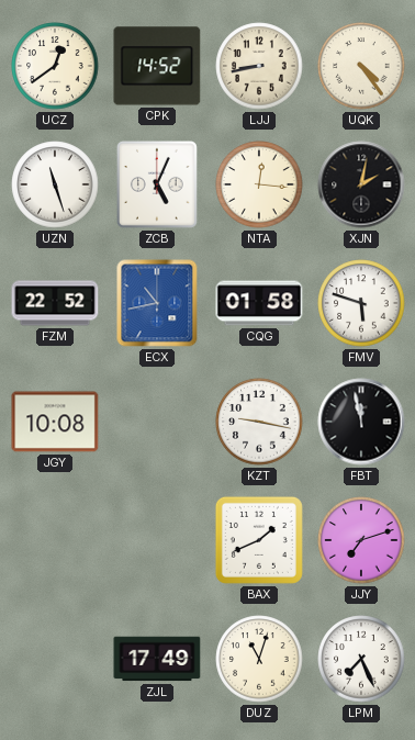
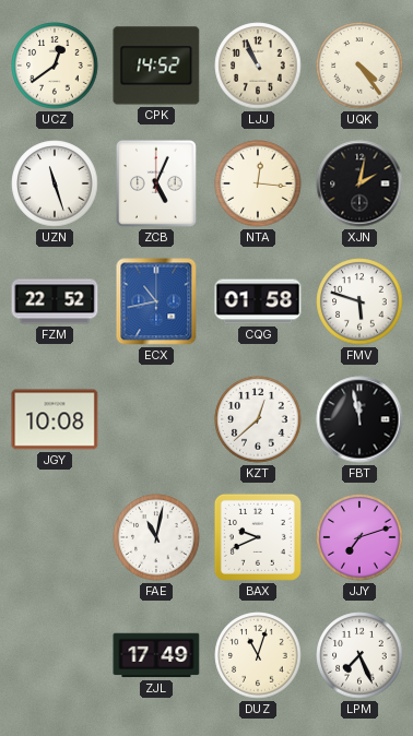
LJJ: 8:43 -> 10:56
KZT: 9:17 -> 12:38
FAE: none -> 11:02
BAX: 1:41 -> 9:41
